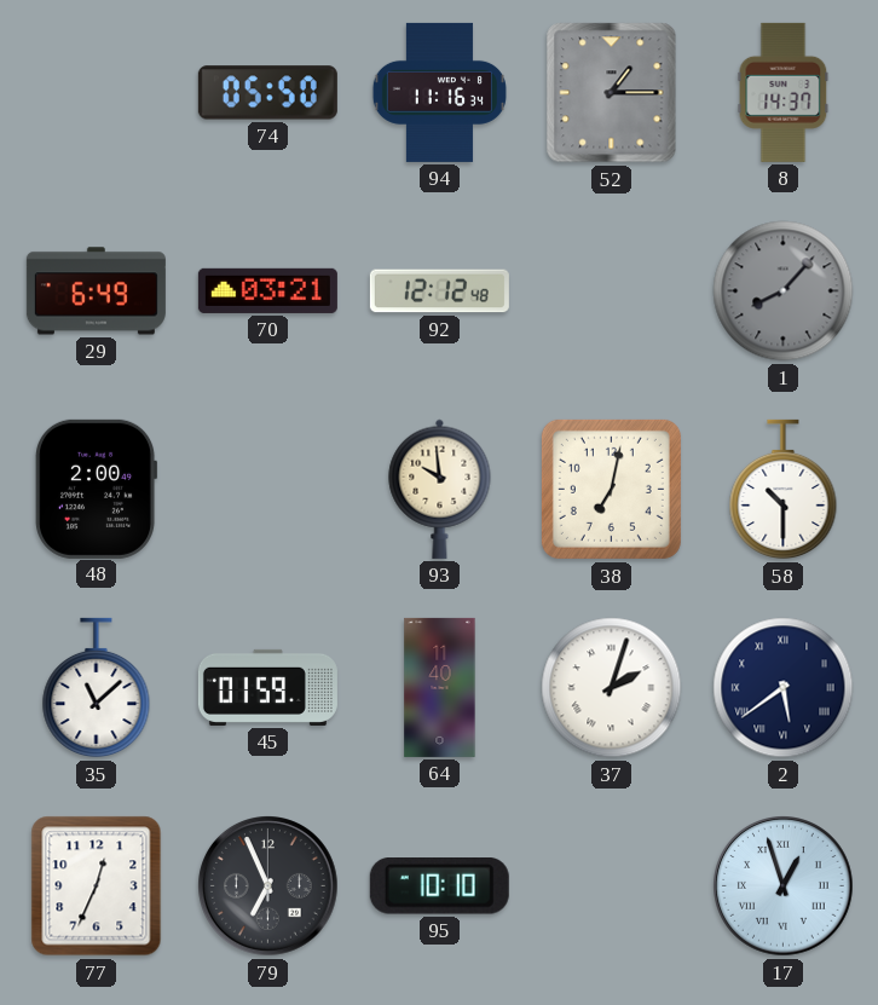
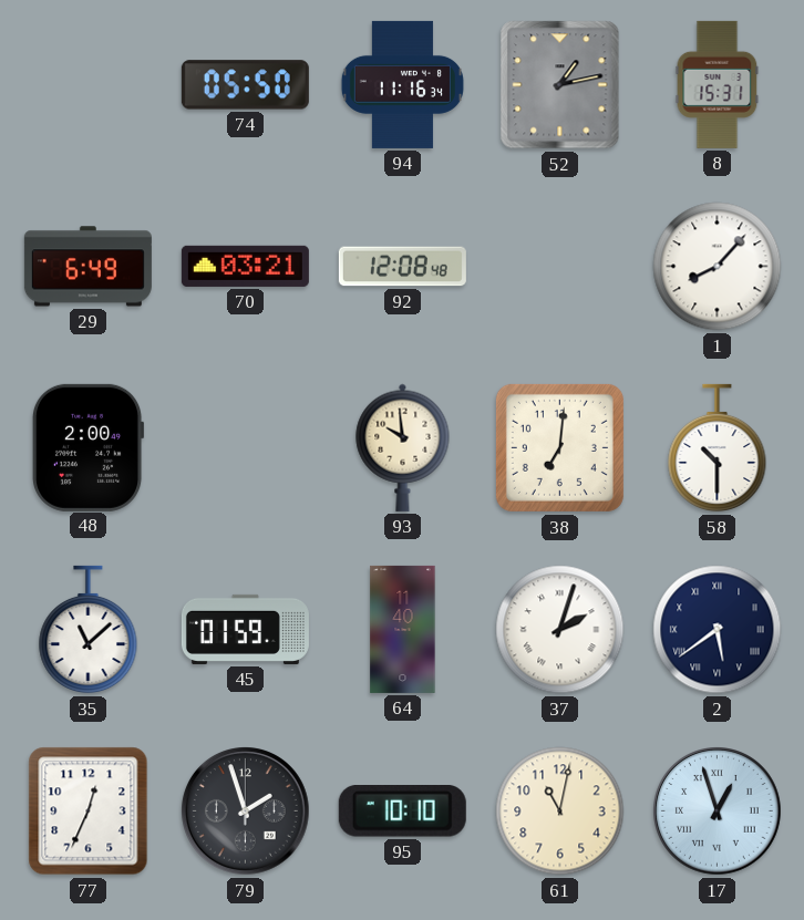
52: 1:15 -> 1:13
8: 14:37 -> 15:31
92: 12:12 -> 12:08
1 dial: grey -> white
38: 7:02 -> 7:01
79: 6:56 -> 1:57
61: none -> 11:02
